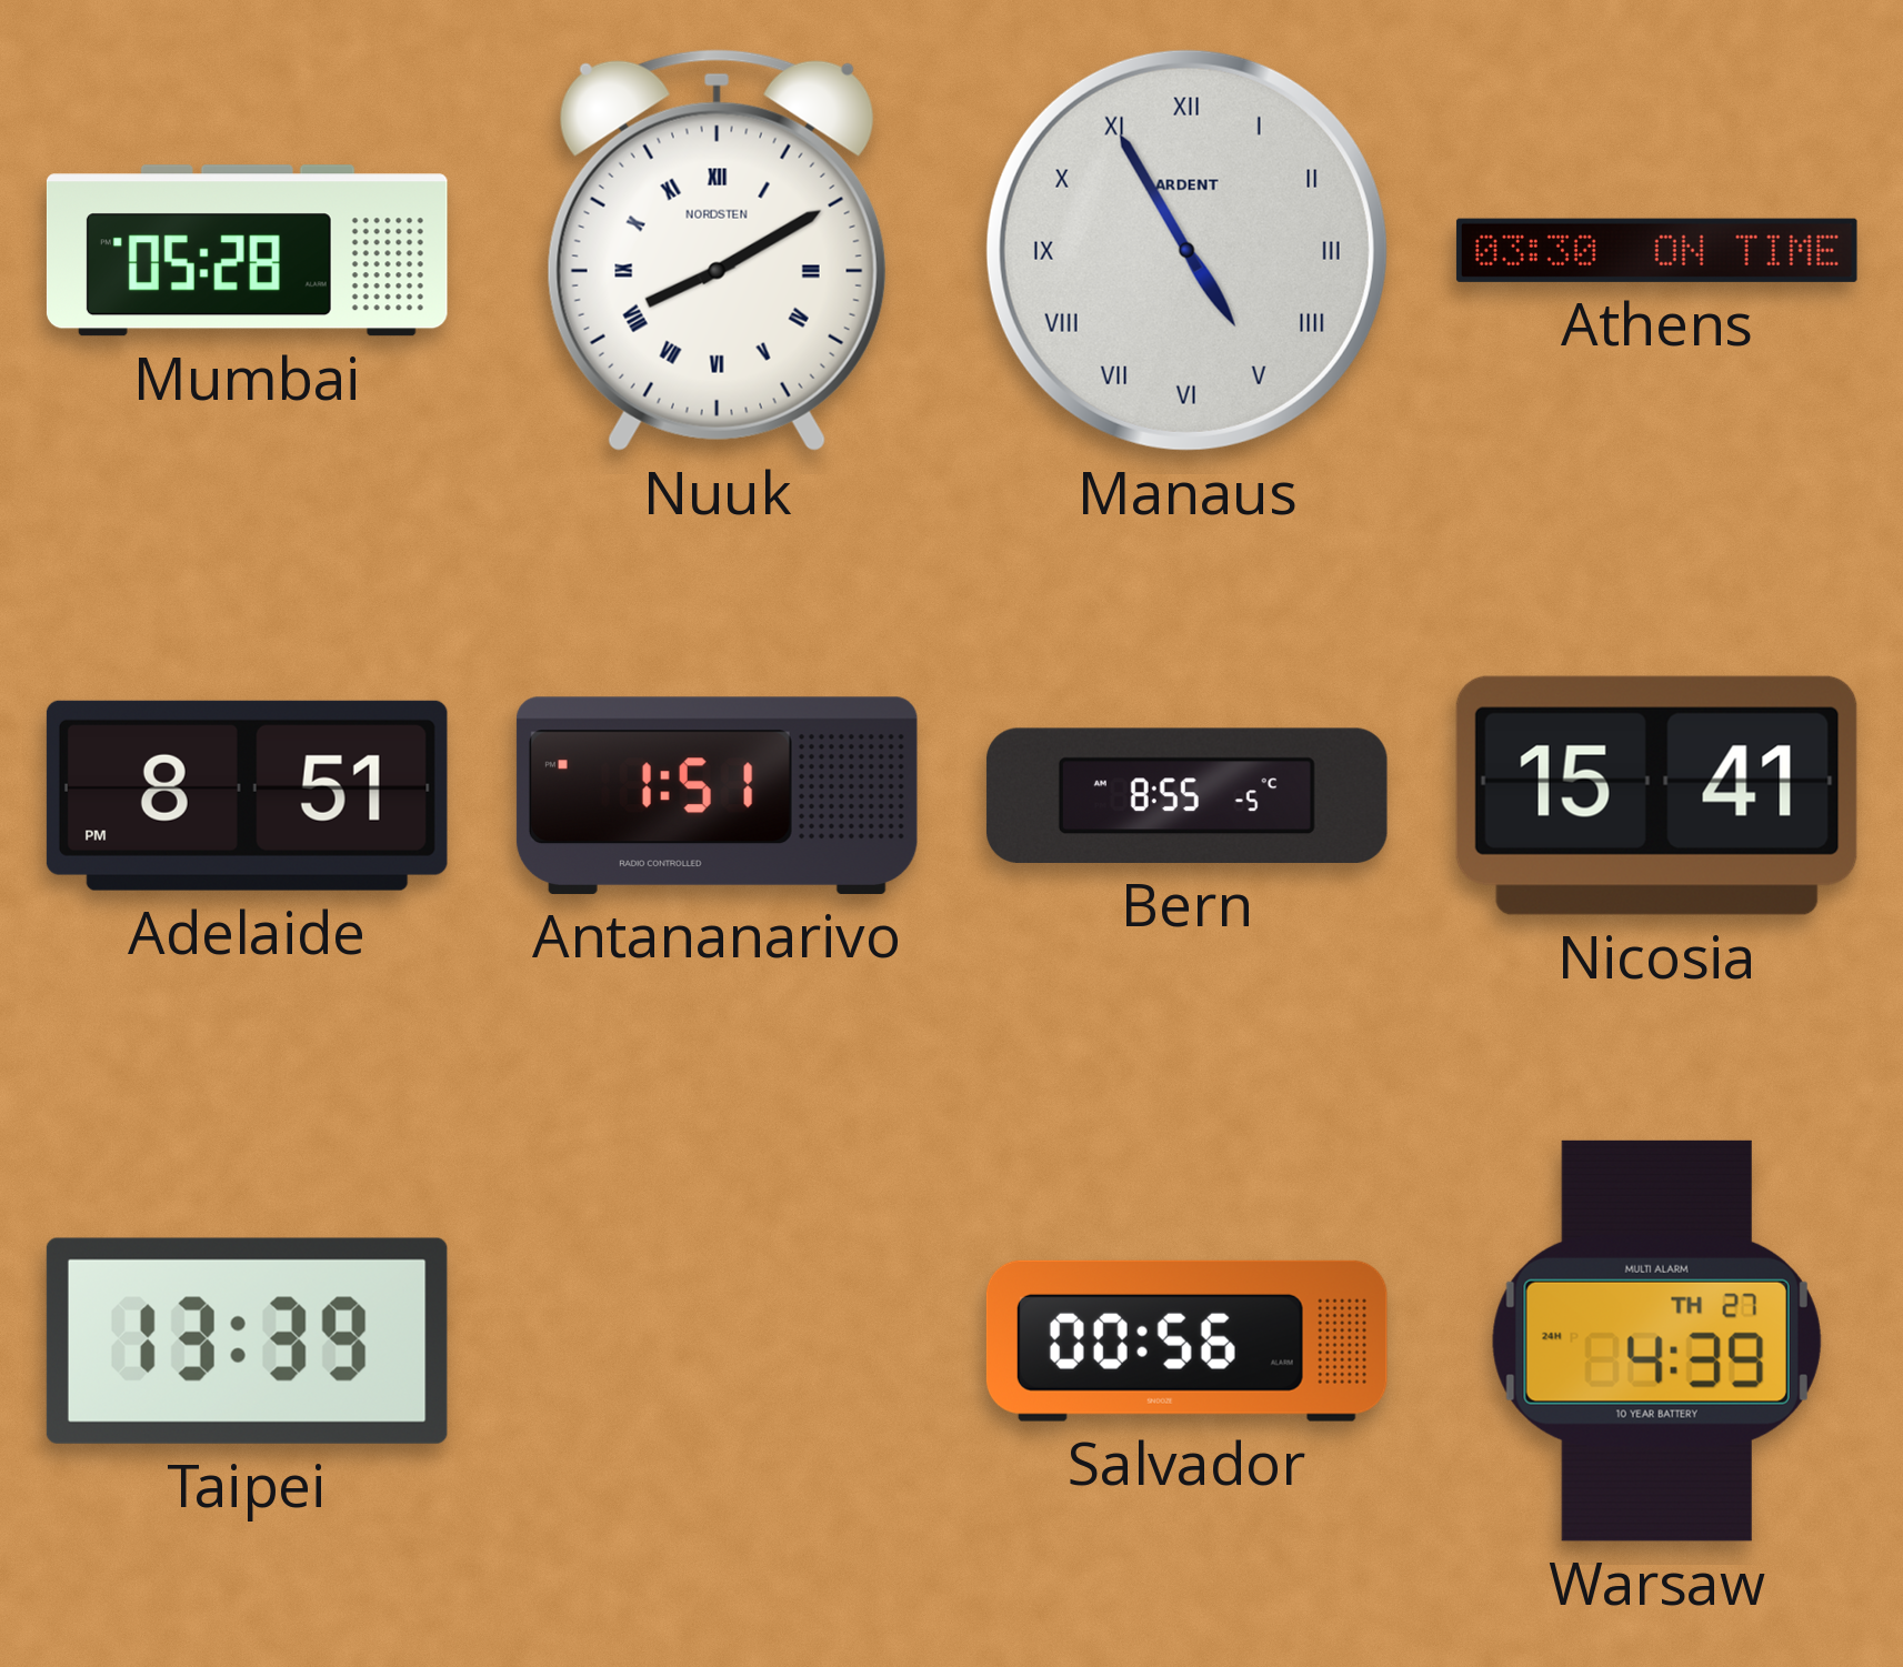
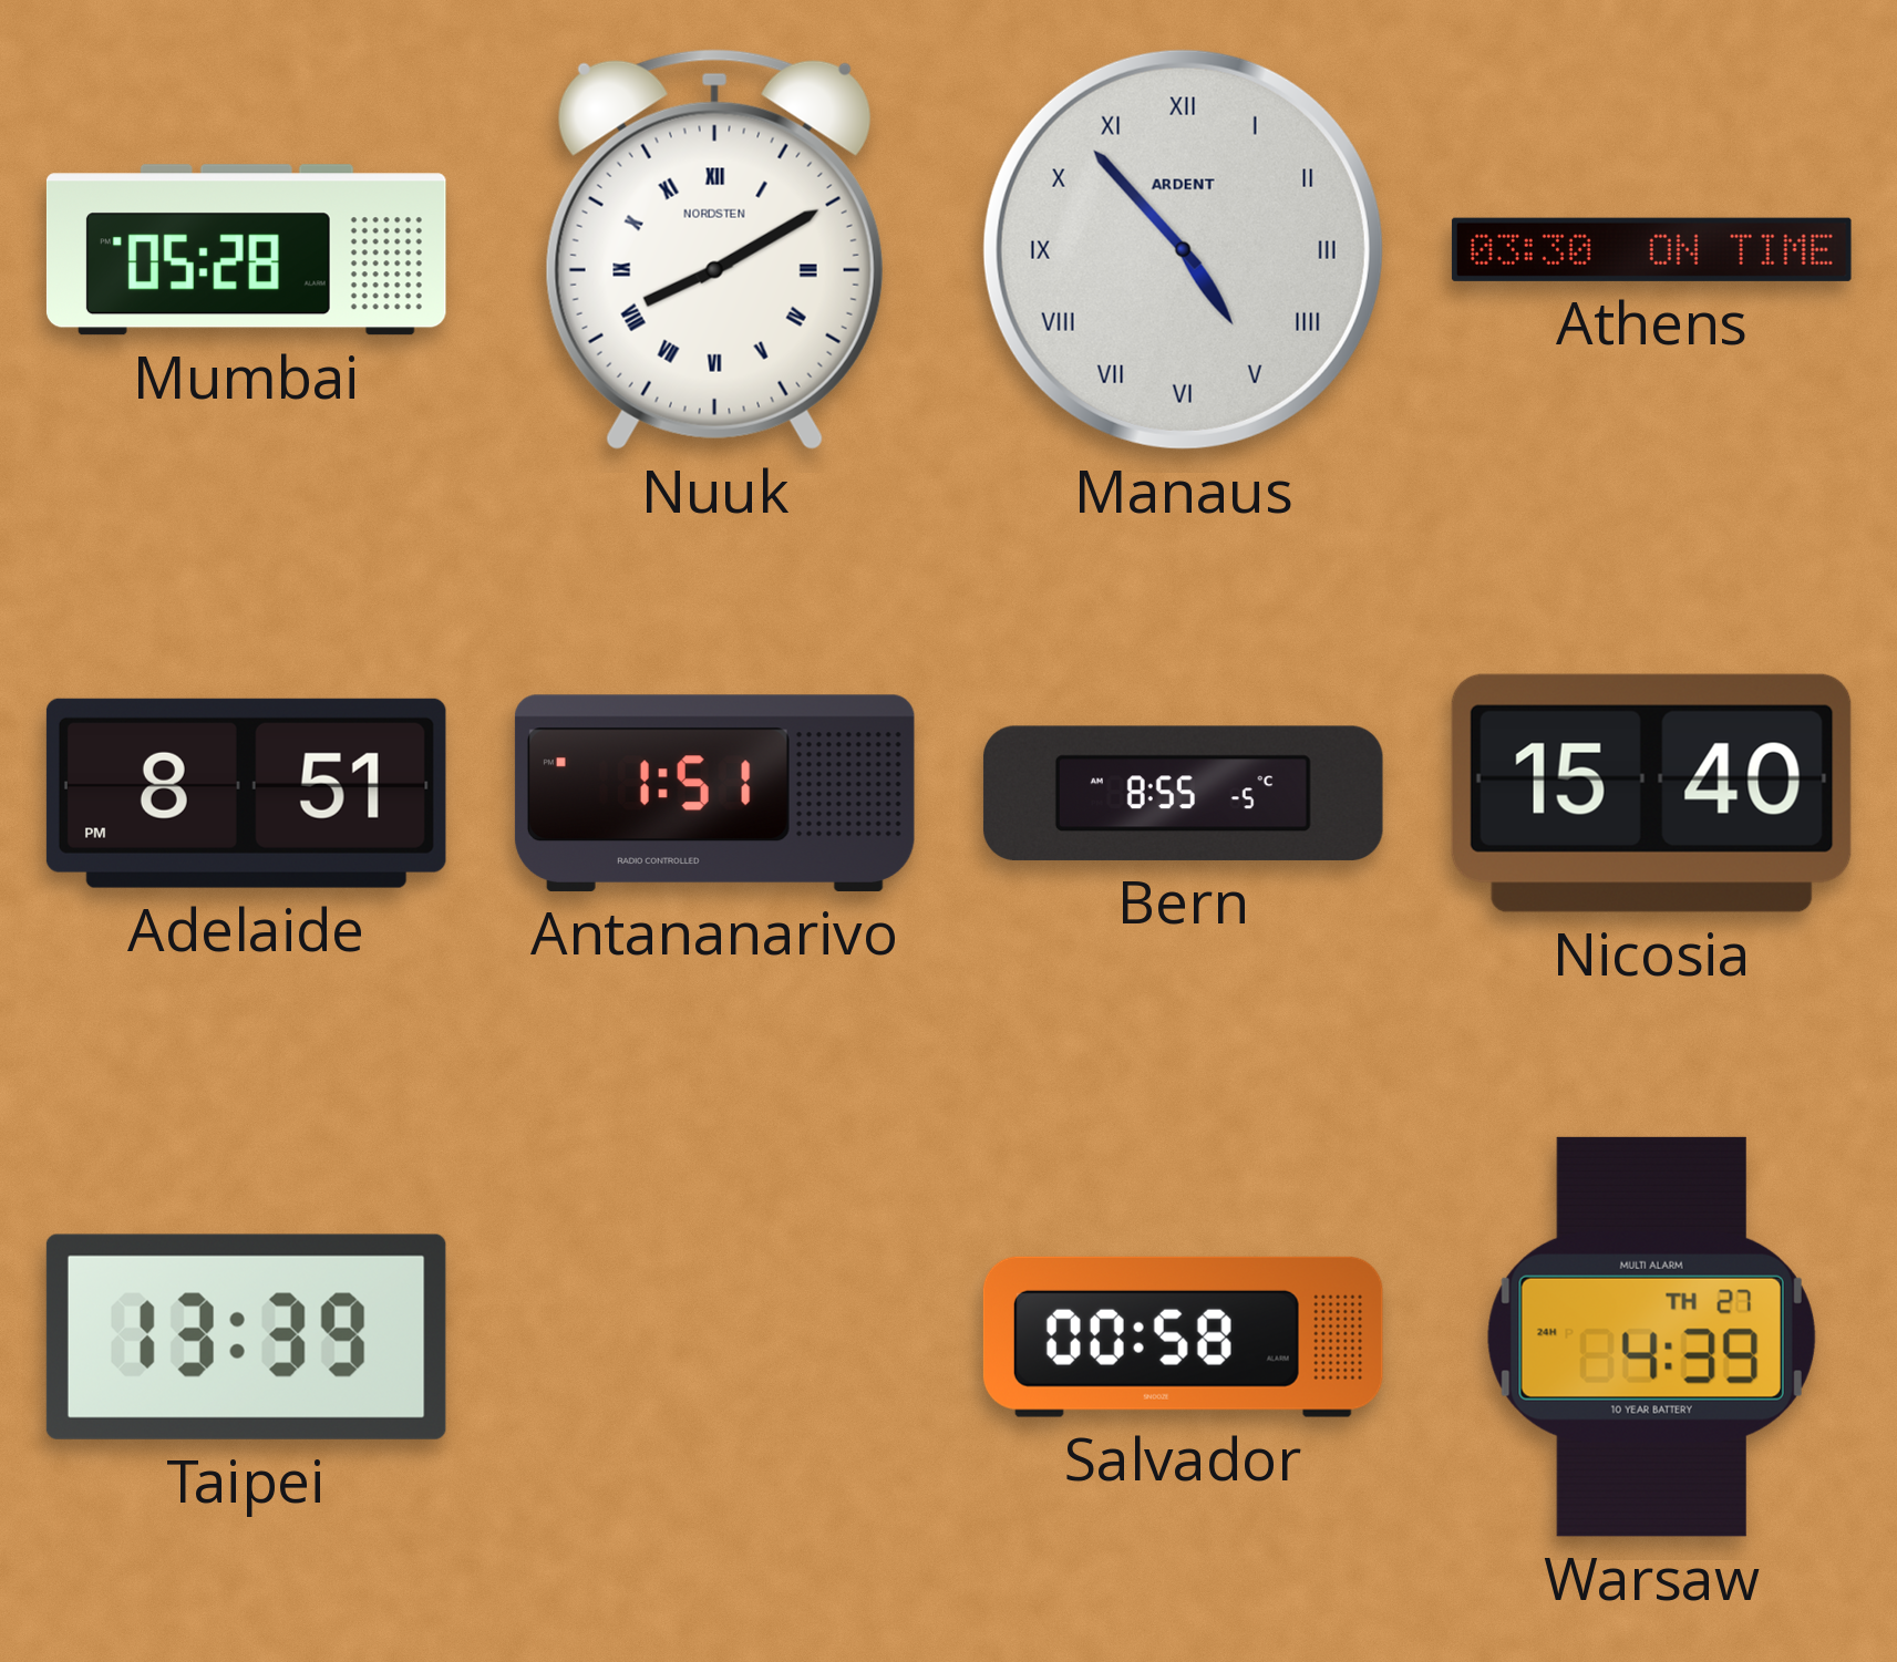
Manaus: 4:55 -> 4:53
Nicosia: 15:41 -> 15:40
Salvador: 00:56 -> 00:58
